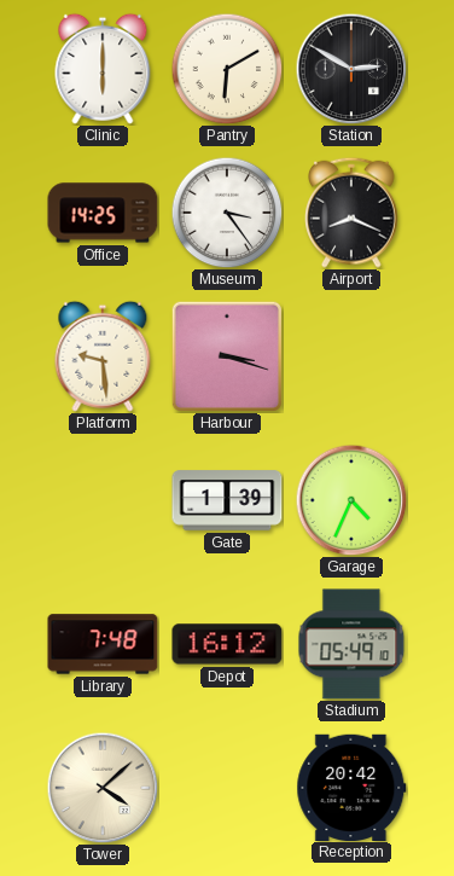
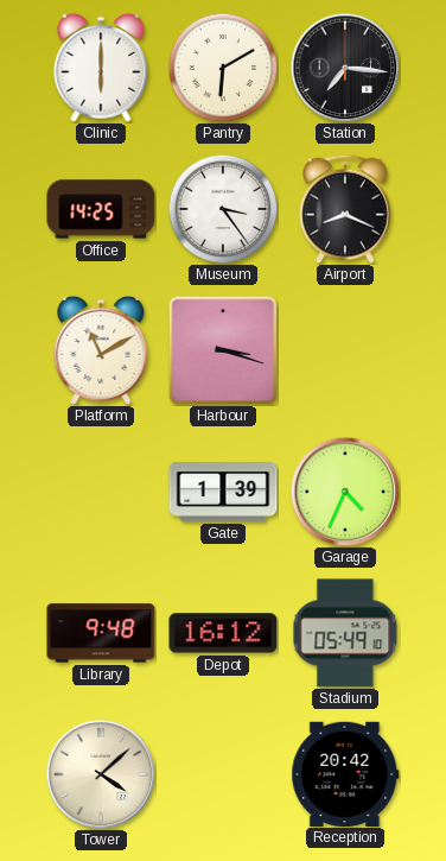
Station: 2:50 -> 7:16
Platform: 9:29 -> 11:10
Library: 7:48 -> 9:48
